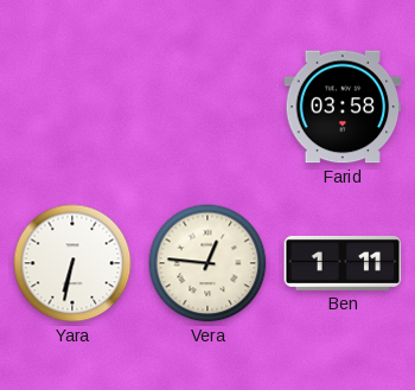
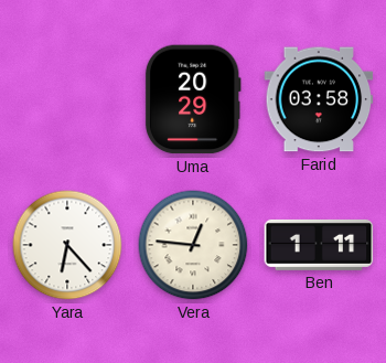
Uma: none -> 20:29
Yara: 6:32 -> 6:23
